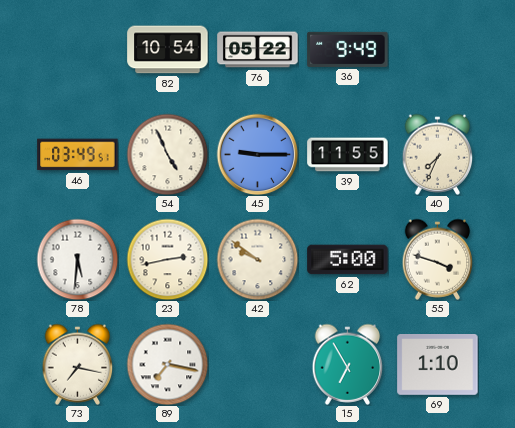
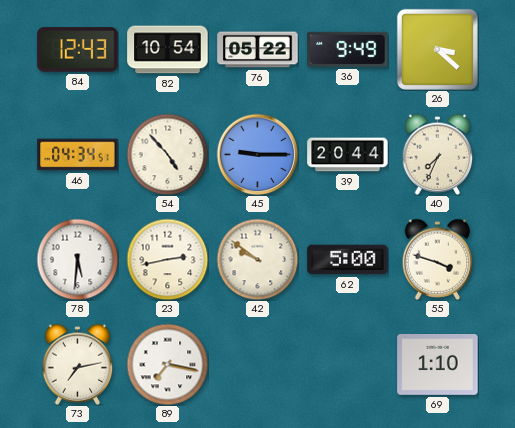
84: none -> 12:43
26: none -> 3:22
46: 03:49 -> 04:34
54: 4:56 -> 4:53
39: 11:55 -> 20:44
73: 7:17 -> 7:13
15: 6:55 -> none
